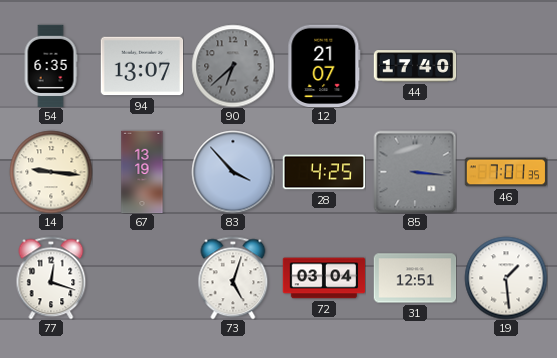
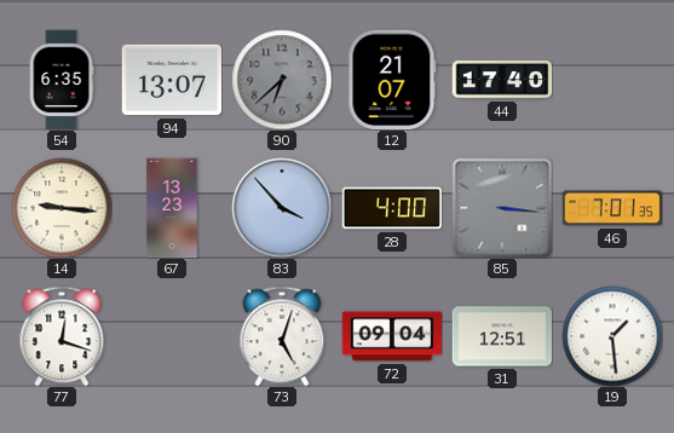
67: 13:19 -> 13:23
28: 4:25 -> 4:00
72: 03:04 -> 09:04
